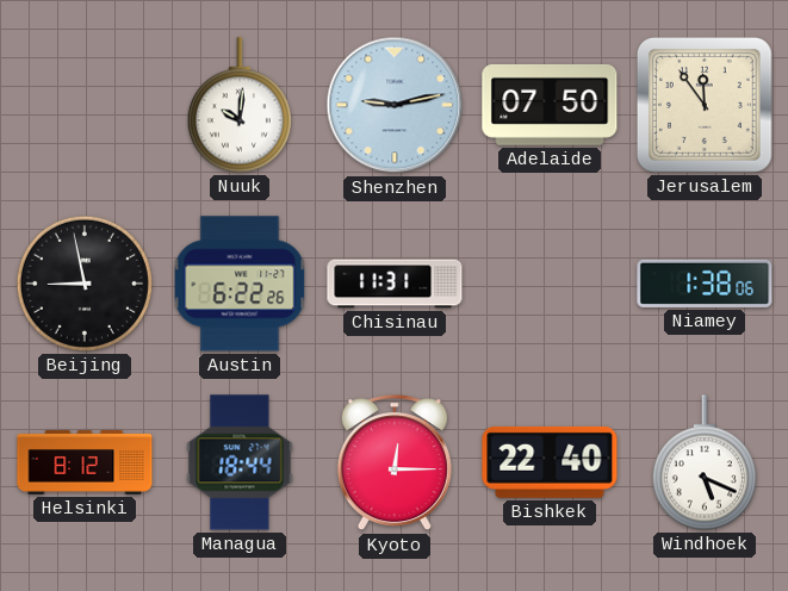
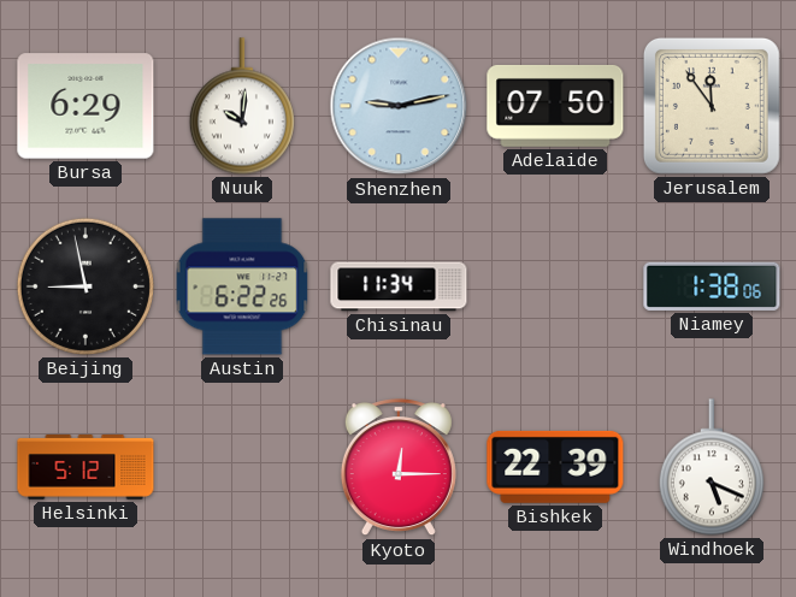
Bursa: none -> 6:29
Chisinau: 11:31 -> 11:34
Helsinki: 8:12 -> 5:12
Managua: 18:44 -> none
Bishkek: 22:40 -> 22:39
